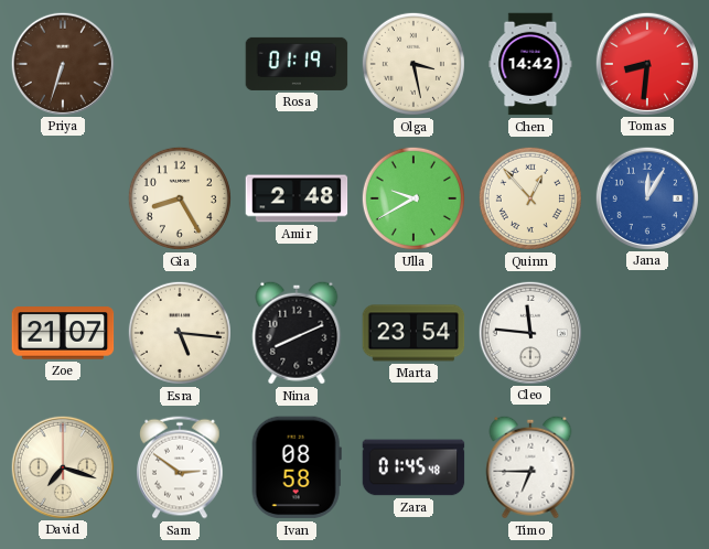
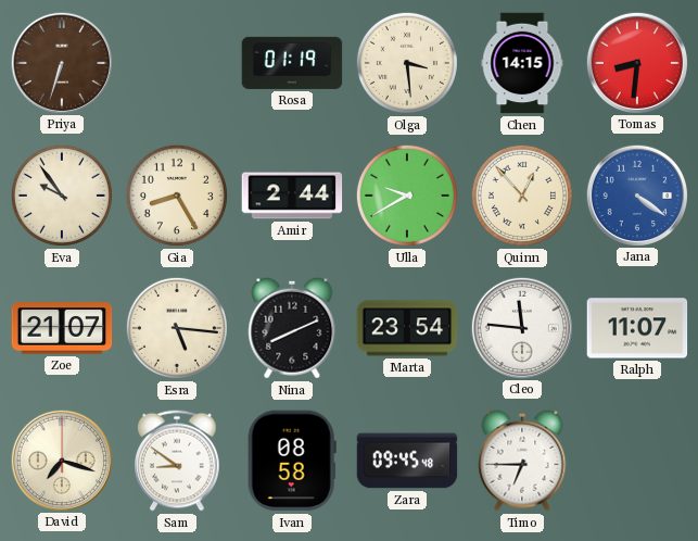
Olga: 3:28 -> 3:29
Chen: 14:42 -> 14:15
Eva: none -> 9:54
Amir: 2:48 -> 2:44
Jana: 12:05 -> 4:21
Ralph: none -> 11:07
Sam: 2:51 -> 8:51
Zara: 01:45 -> 09:45
